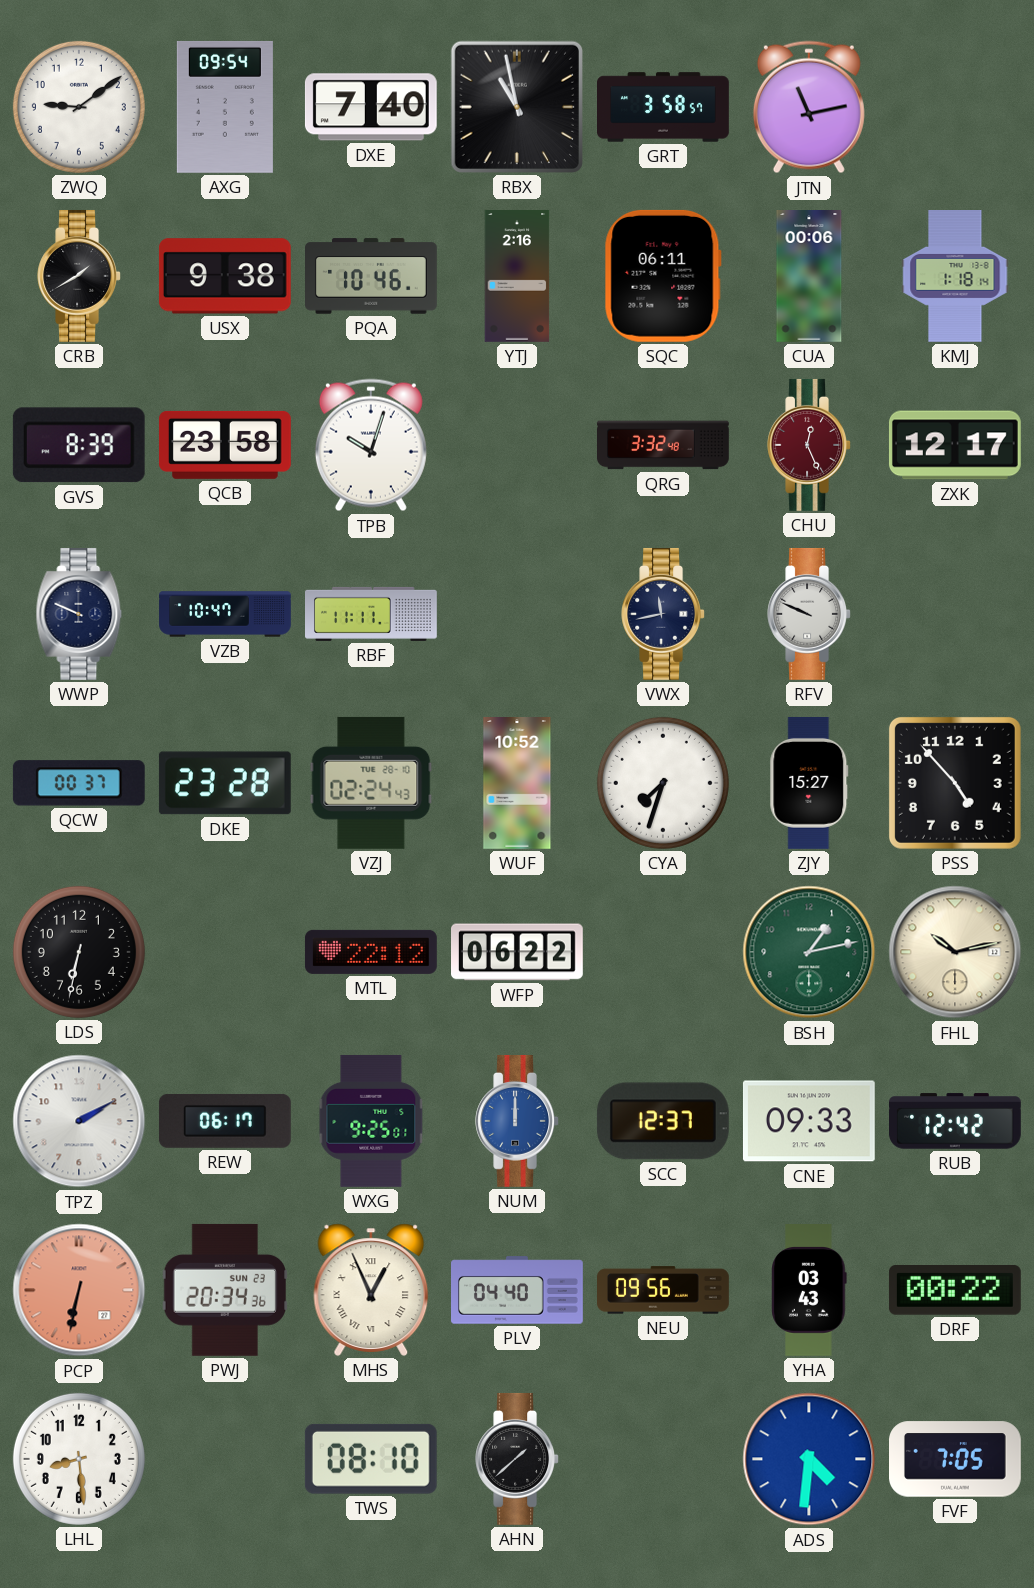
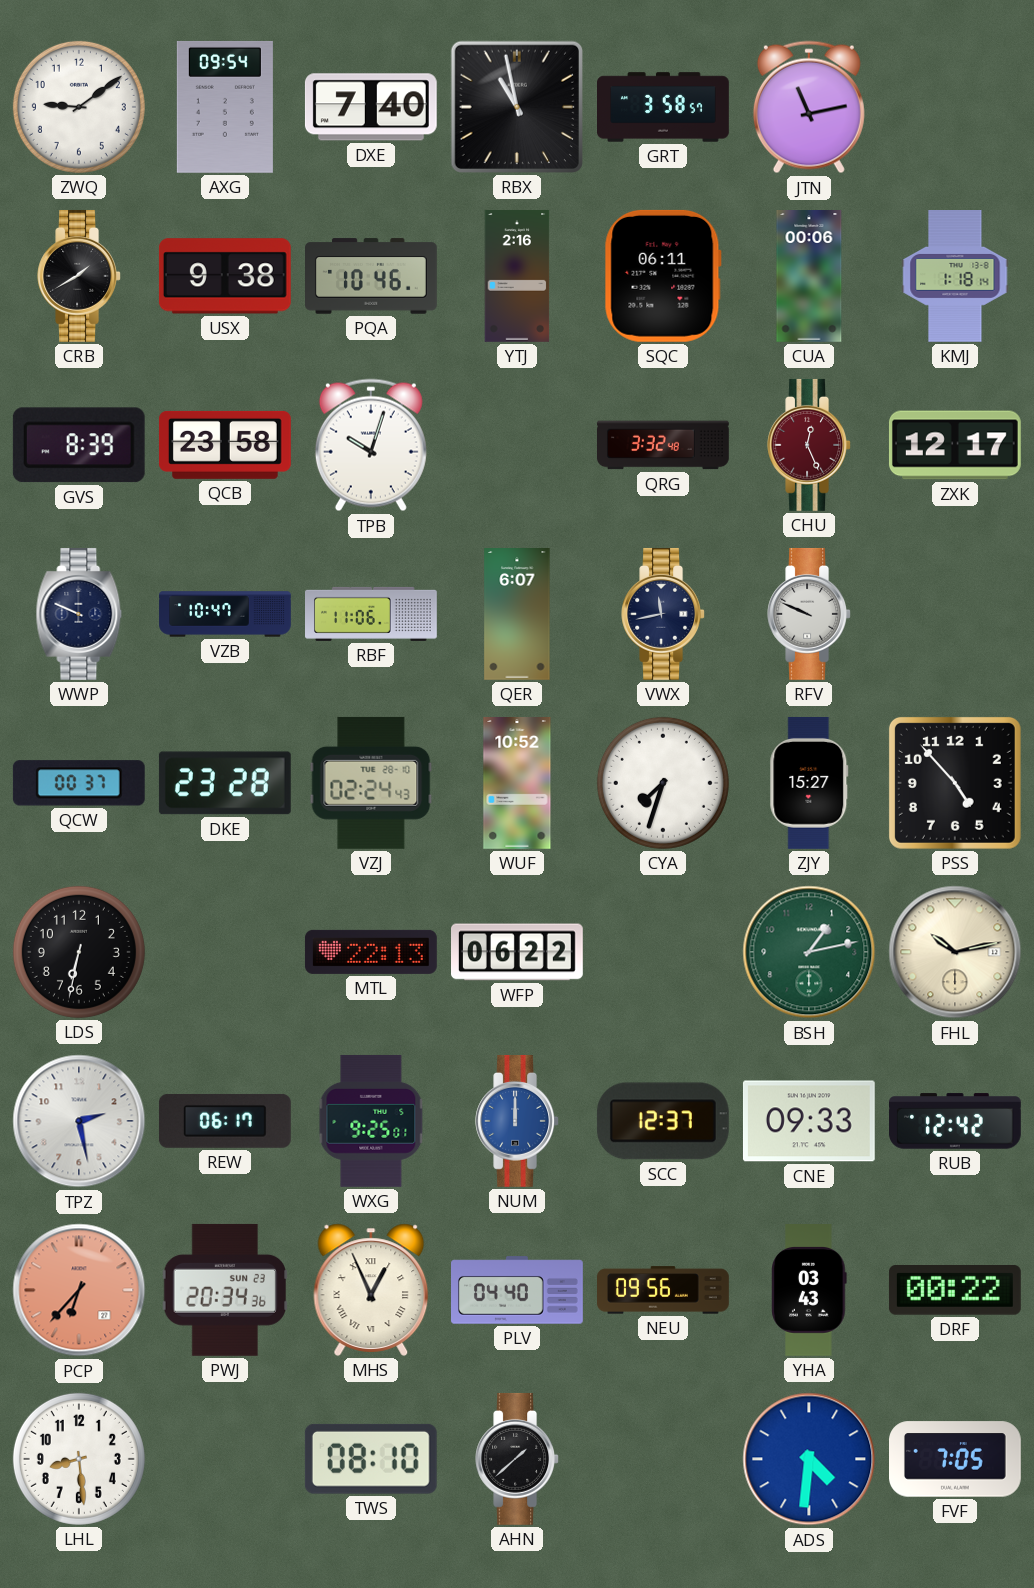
RBF: 11:11 -> 11:06
QER: none -> 6:07
MTL: 22:12 -> 22:13
TPZ: 2:10 -> 2:28
PCP: 6:32 -> 6:37
